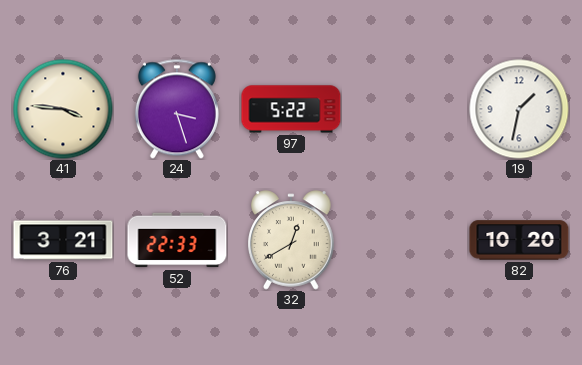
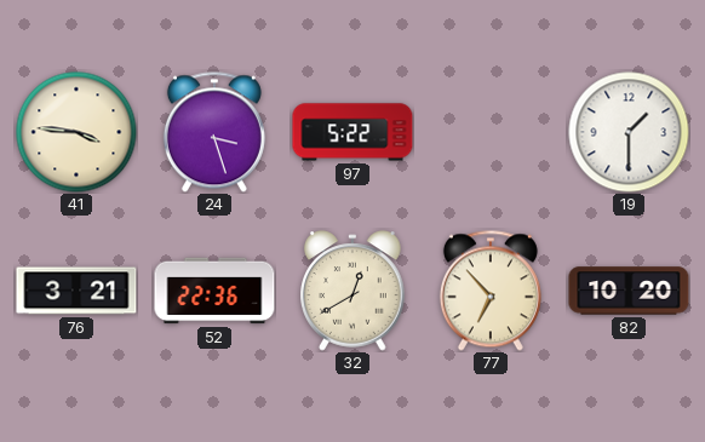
19: 1:32 -> 1:30
52: 22:33 -> 22:36
77: none -> 6:53
